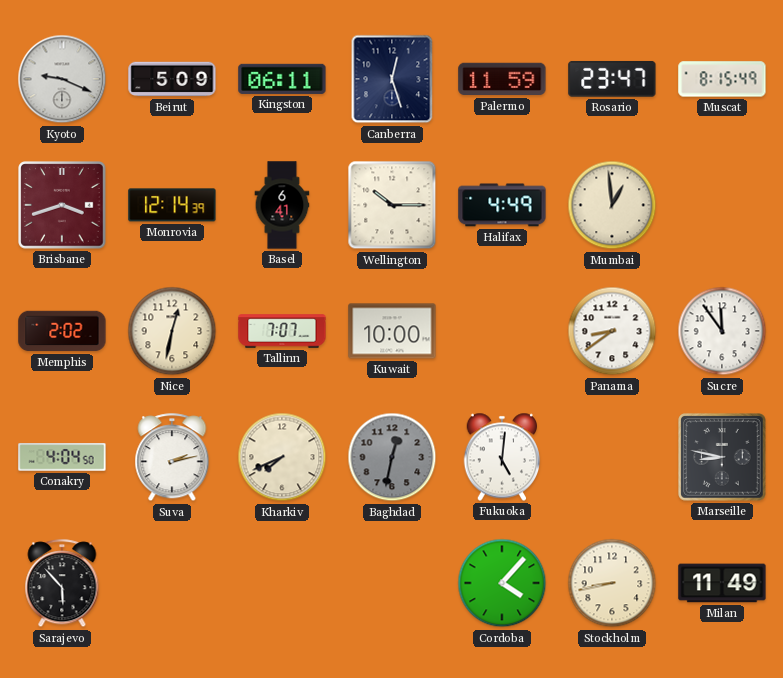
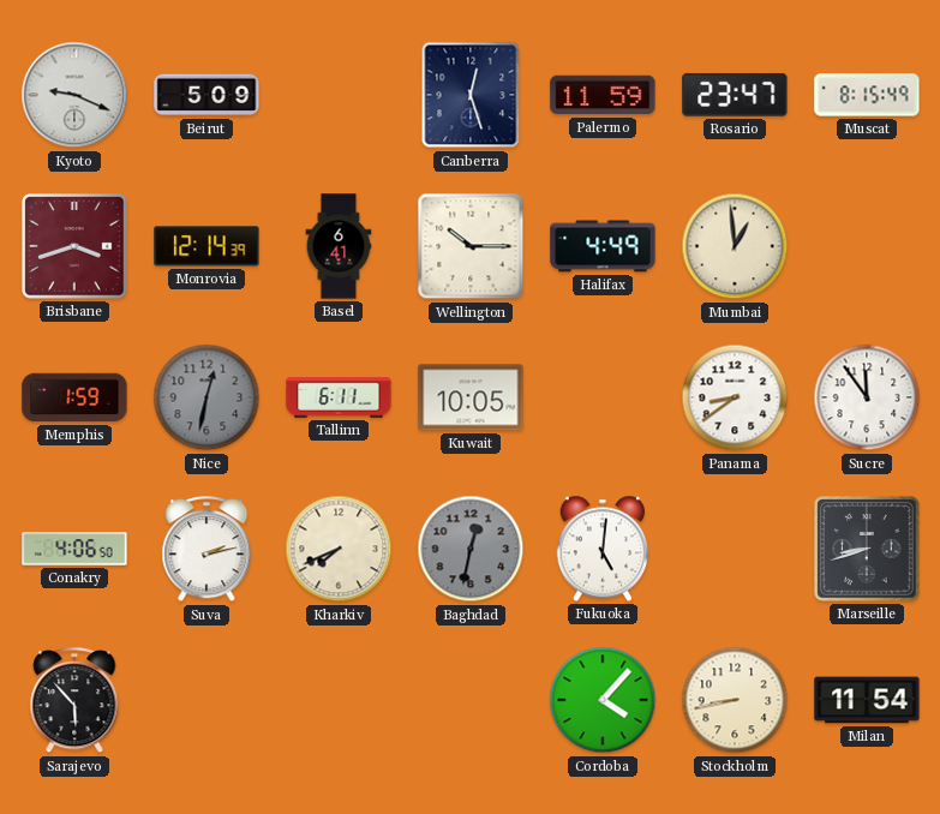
Kingston: 06:11 -> none
Memphis: 2:02 -> 1:59
Nice dial: cream -> grey
Tallinn: 7:07 -> 6:11
Kuwait: 10:00 -> 10:05
Conakry: 4:04 -> 4:06
Marseille: 8:47 -> 8:42
Milan: 11:49 -> 11:54
